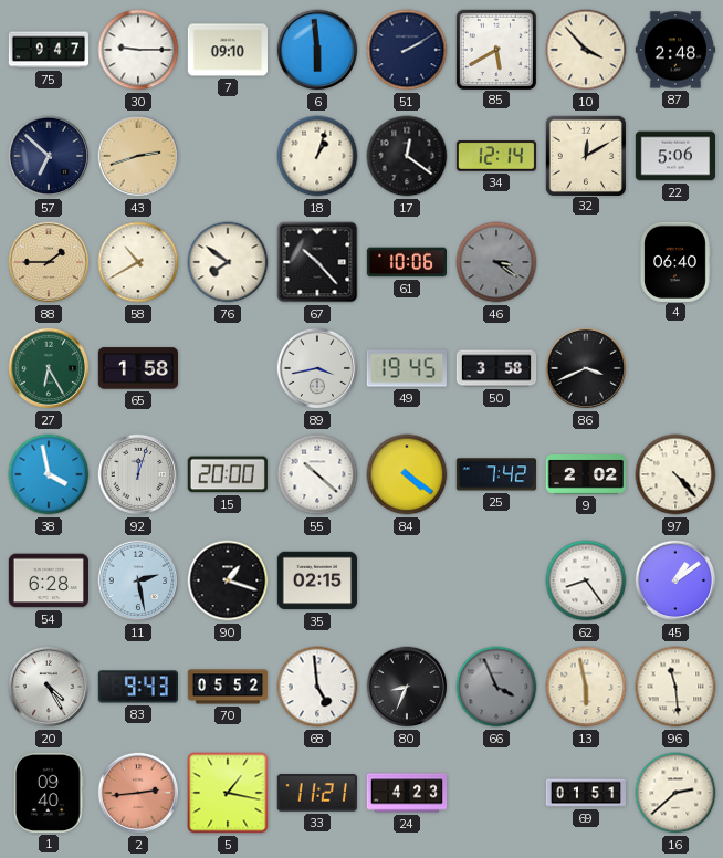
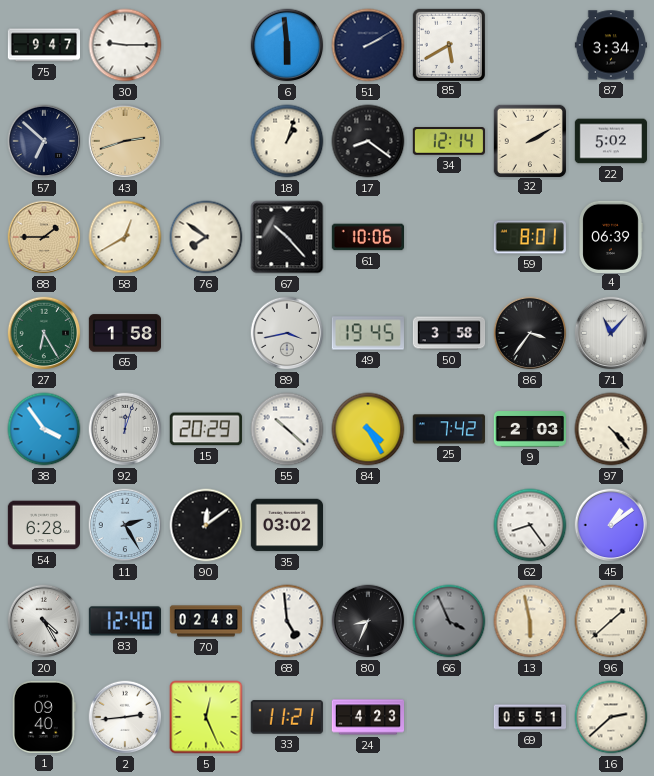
7: 09:10 -> none
10: 3:53 -> none
87: 2:48 -> 3:34
17: 12:21 -> 8:21
32: 12:10 -> 2:10
22: 5:06 -> 5:02
58: 10:40 -> 12:40
46: 3:21 -> none
59: none -> 8:01
4: 06:40 -> 06:39
86: 3:41 -> 3:36
71: none -> 11:07
38: 3:58 -> 3:54
15: 20:00 -> 20:29
84: 4:21 -> 4:25
9: 2:02 -> 2:03
11: 2:28 -> 2:25
90: 1:18 -> 12:09
35: 02:15 -> 03:02
83: 9:43 -> 12:40
70: 05:52 -> 02:48
96: 11:29 -> 1:38
2 dial: salmon -> white
5: 1:17 -> 12:26
69: 01:51 -> 05:51
